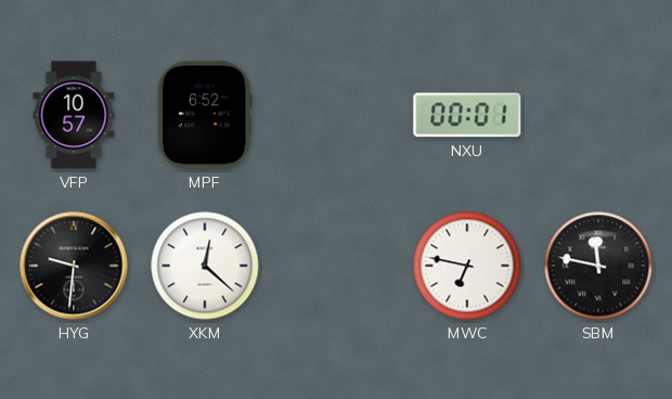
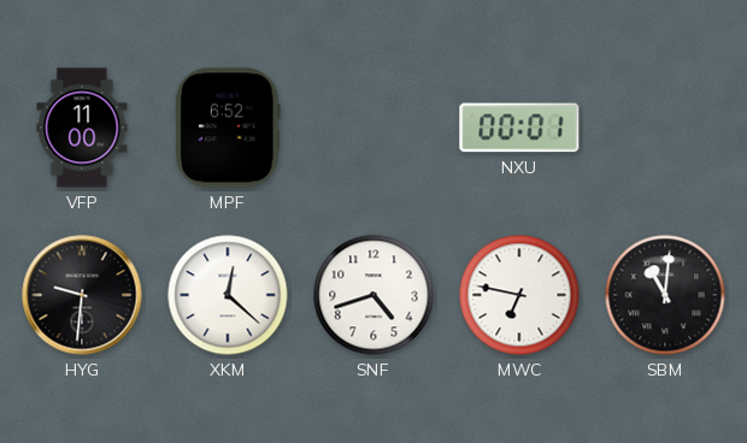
VFP: 10:57 -> 11:00
SNF: none -> 4:42
SBM: 11:47 -> 11:01
